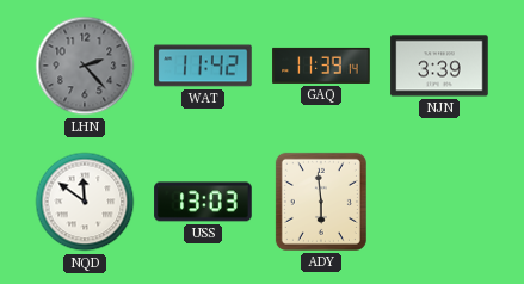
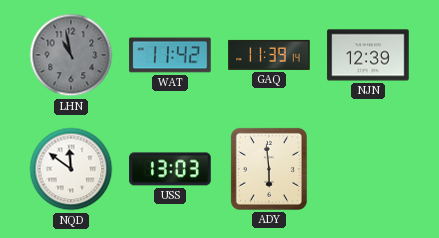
LHN: 2:23 -> 10:58
NJN: 3:39 -> 12:39
